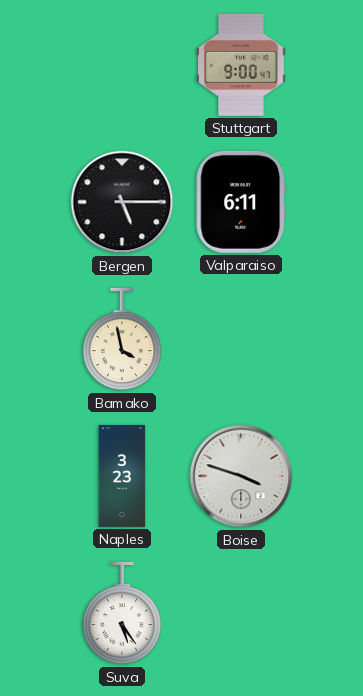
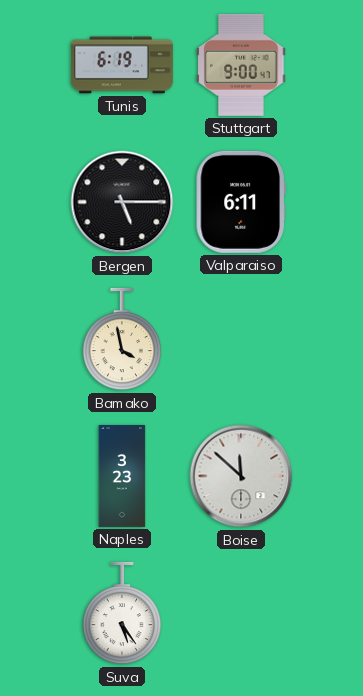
Tunis: none -> 6:19
Boise: 3:48 -> 11:52
